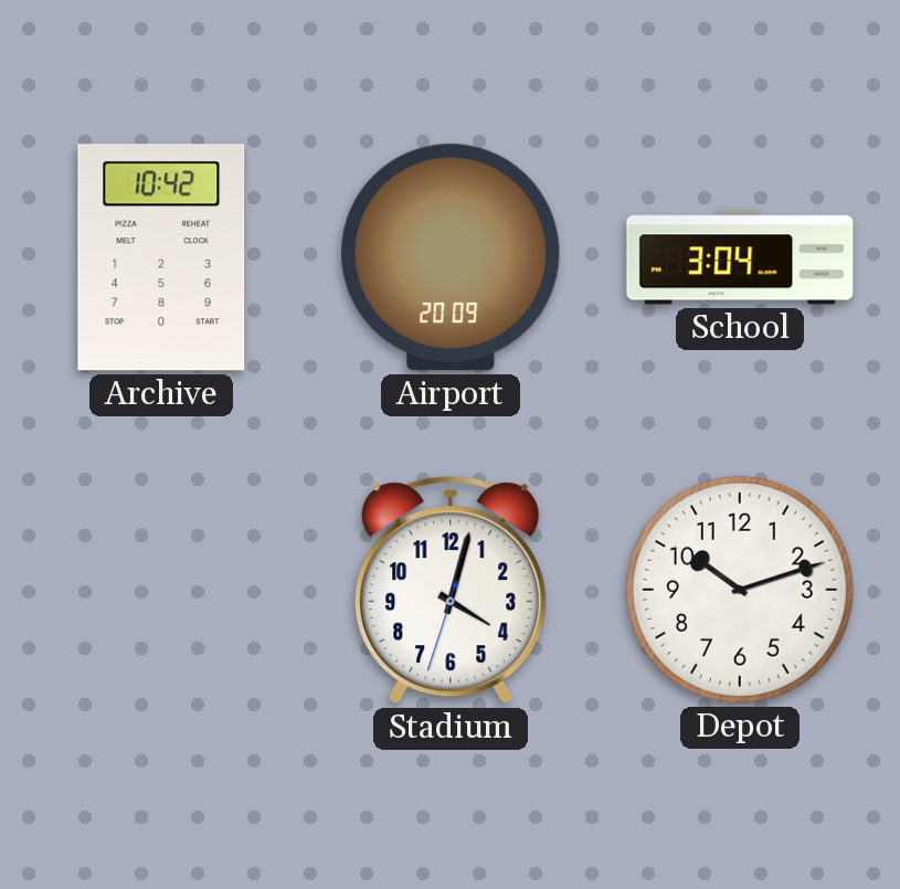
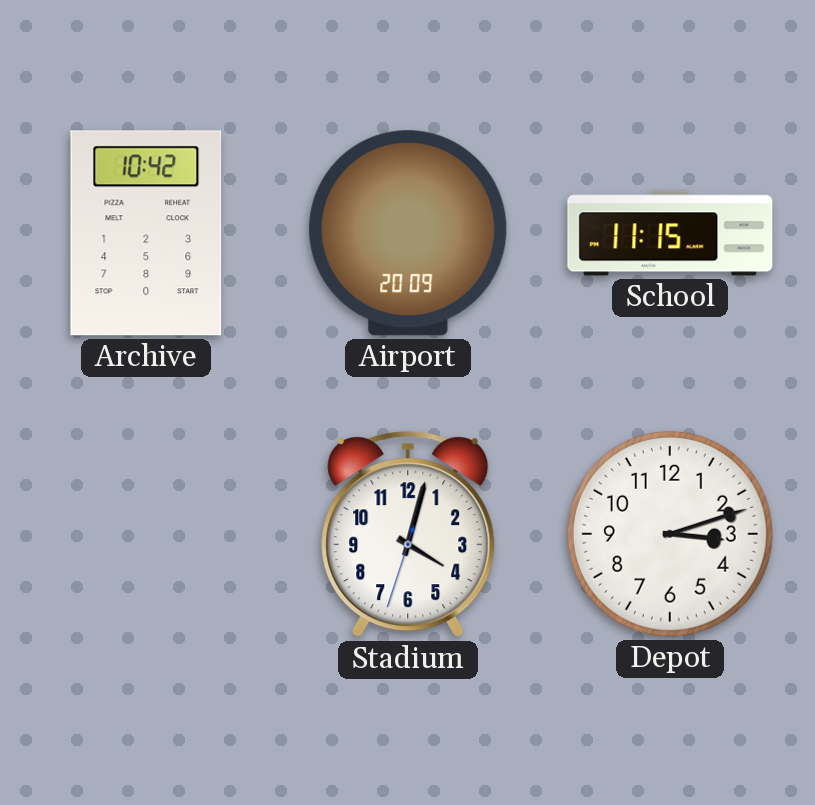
School: 3:04 -> 11:15
Depot: 10:12 -> 3:12
